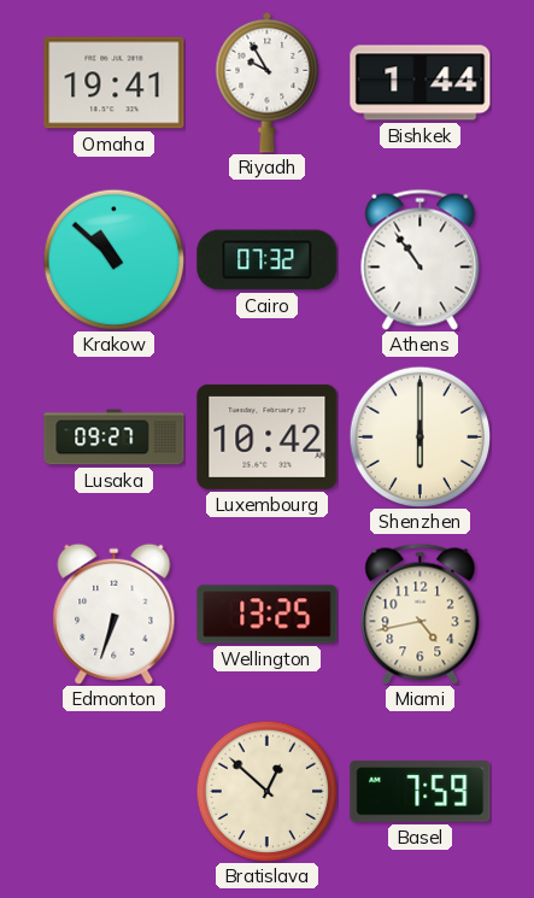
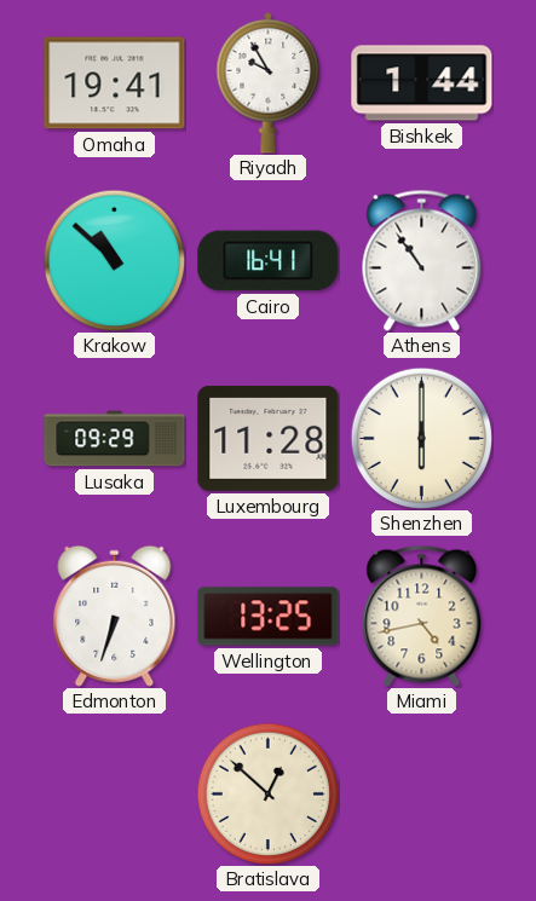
Cairo: 07:32 -> 16:41
Lusaka: 09:27 -> 09:29
Luxembourg: 10:42 -> 11:28
Basel: 7:59 -> none
